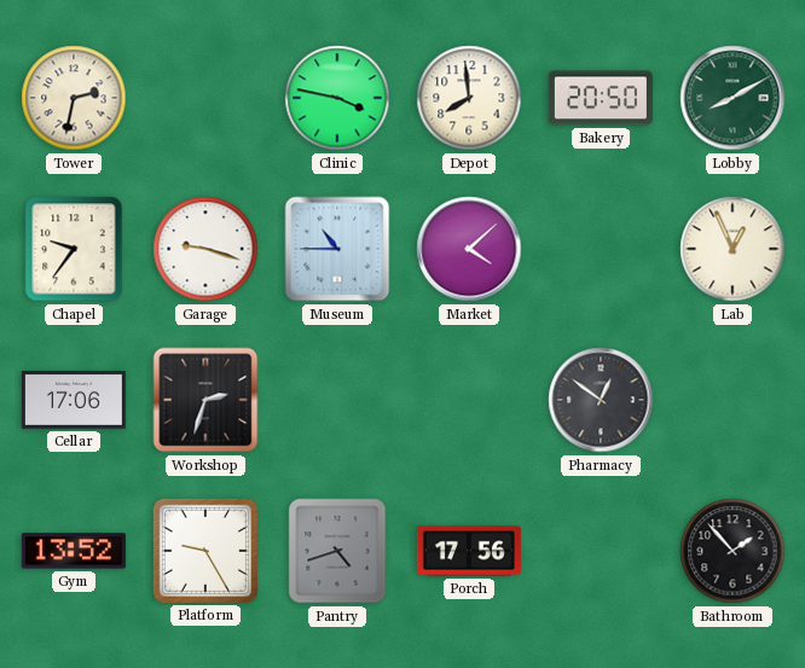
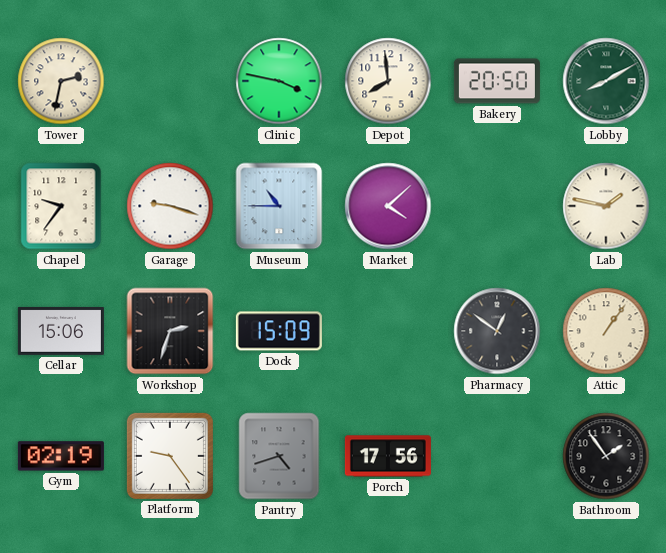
Lab: 12:56 -> 1:47
Cellar: 17:06 -> 15:06
Dock: none -> 15:09
Attic: none -> 1:06
Gym: 13:52 -> 02:19
Platform: 9:25 -> 9:24
Bathroom: 1:53 -> 1:54
